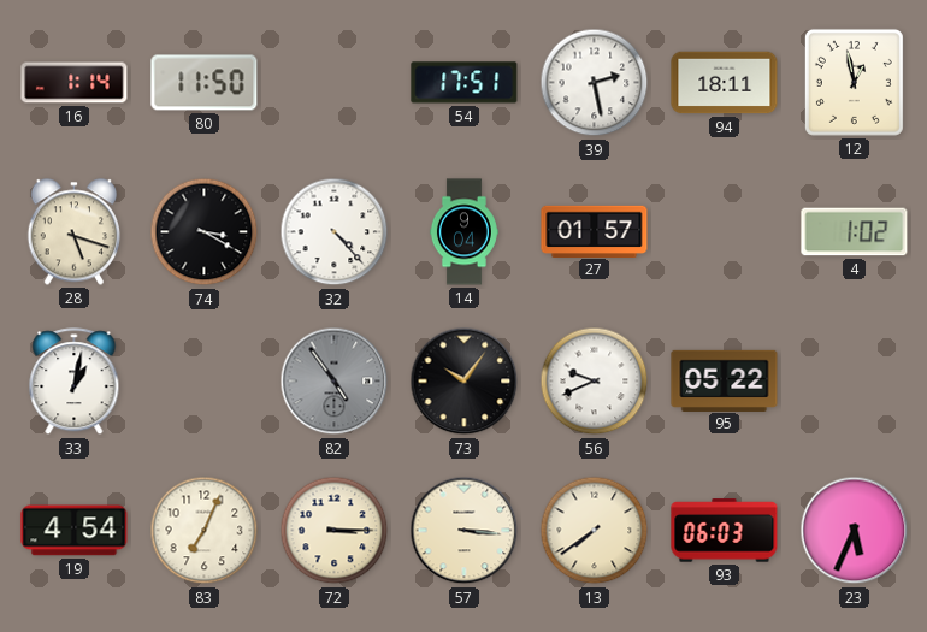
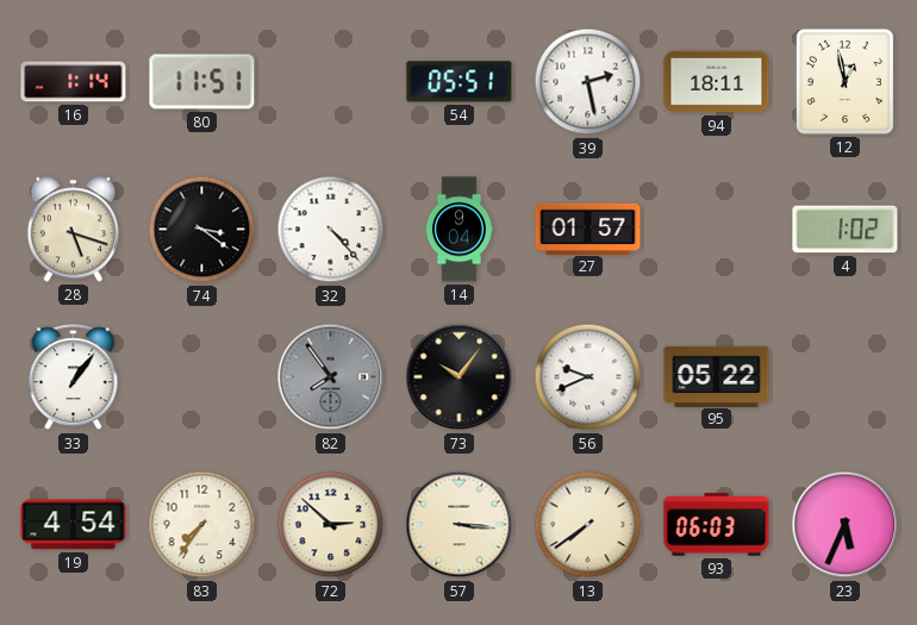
80: 11:50 -> 11:51
54: 17:51 -> 05:51
74: 3:20 -> 3:21
33: 1:02 -> 1:06
82: 4:54 -> 7:54
83: 7:04 -> 7:36
72: 3:15 -> 2:52
